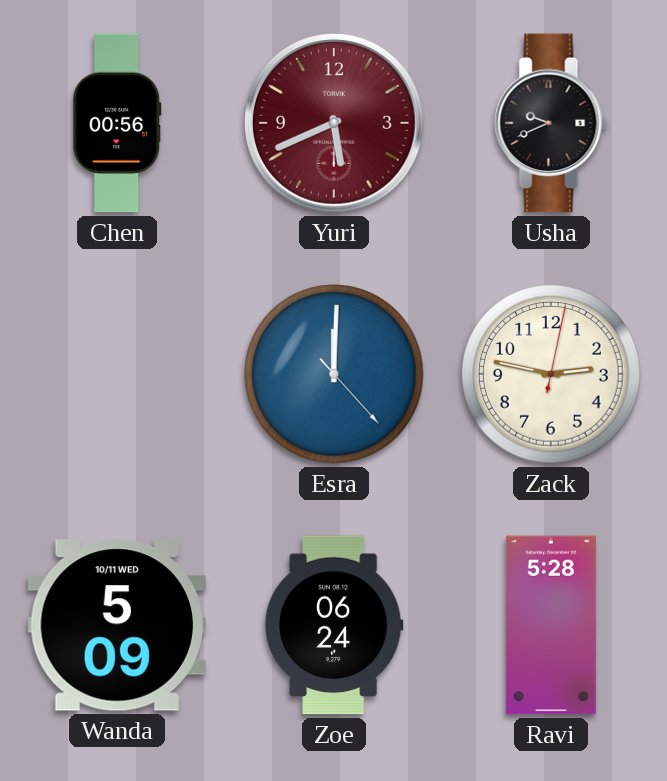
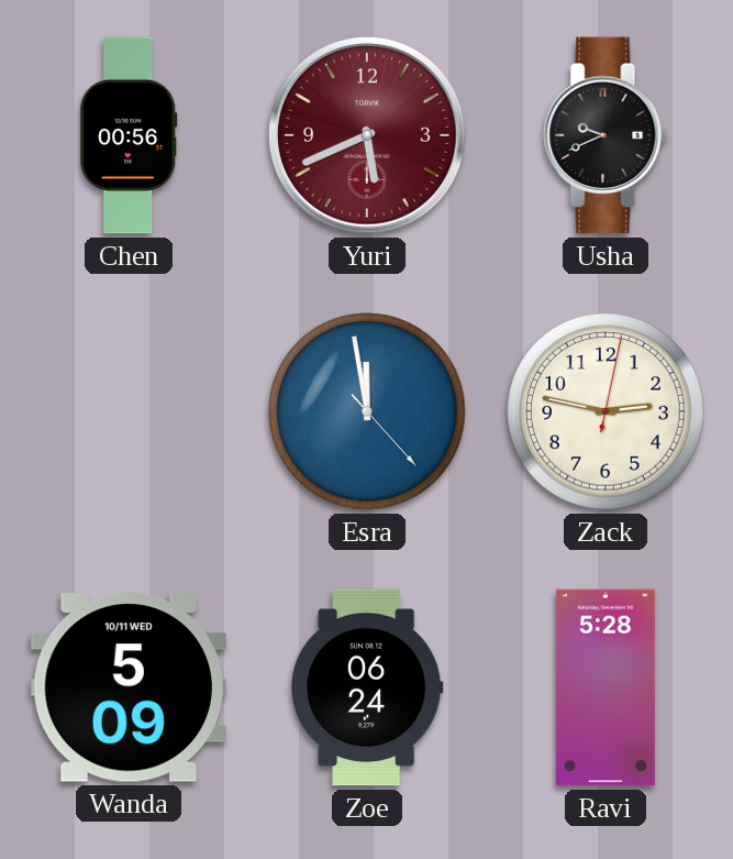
Esra: 12:00 -> 11:58
